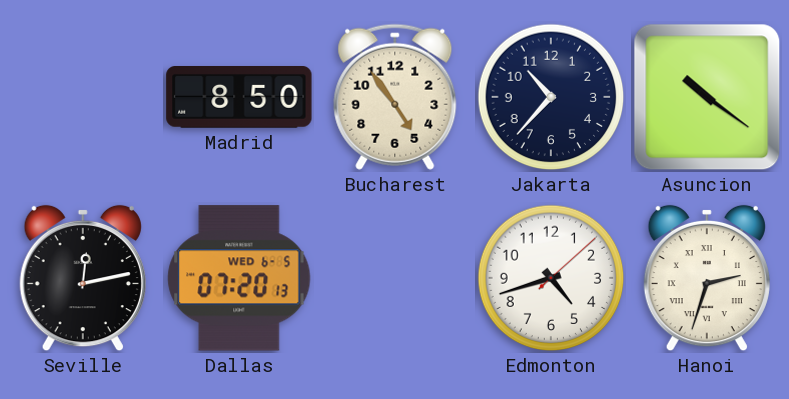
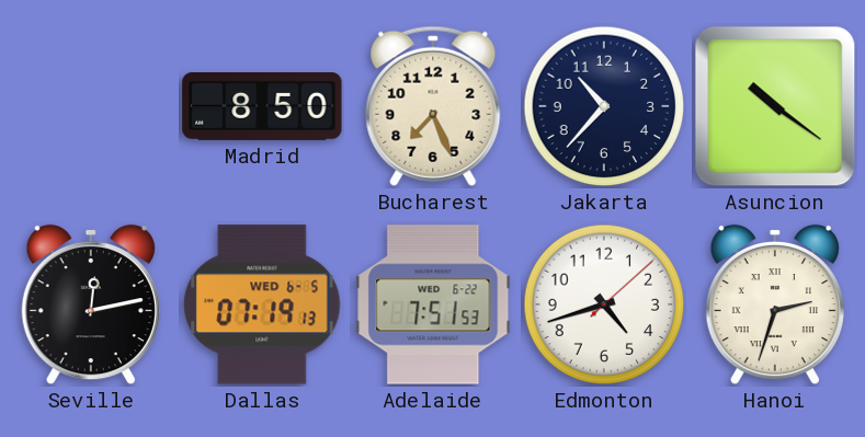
Bucharest: 4:54 -> 7:26
Dallas: 07:20 -> 07:19
Adelaide: none -> 7:51
